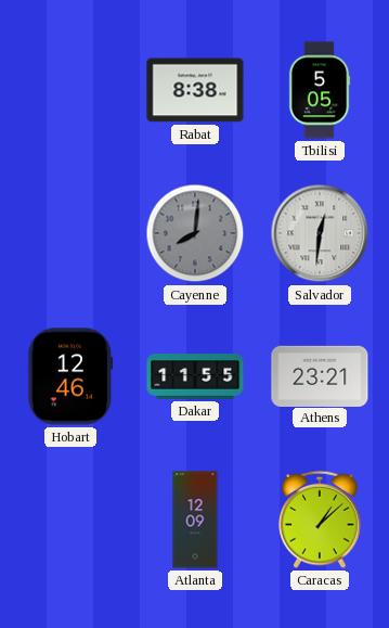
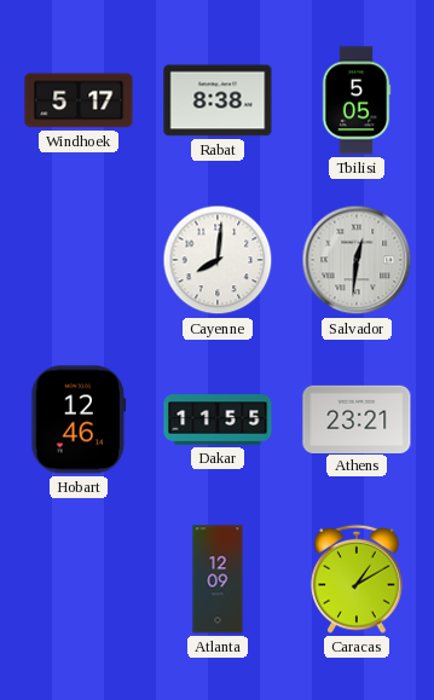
Windhoek: none -> 5:17
Cayenne dial: grey -> white
Caracas: 1:08 -> 1:10
